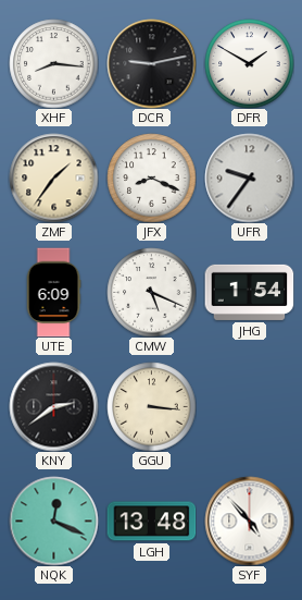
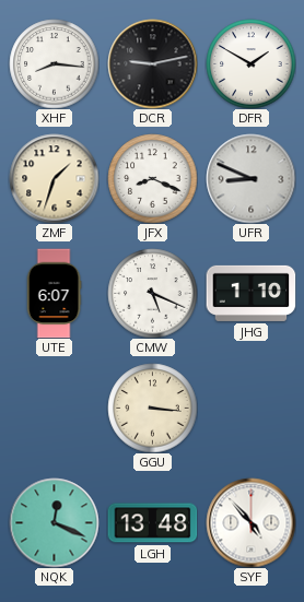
ZMF: 1:36 -> 1:33
UFR: 9:36 -> 8:49
UTE: 6:09 -> 6:07
JHG: 1:54 -> 1:10
KNY: 2:39 -> none
